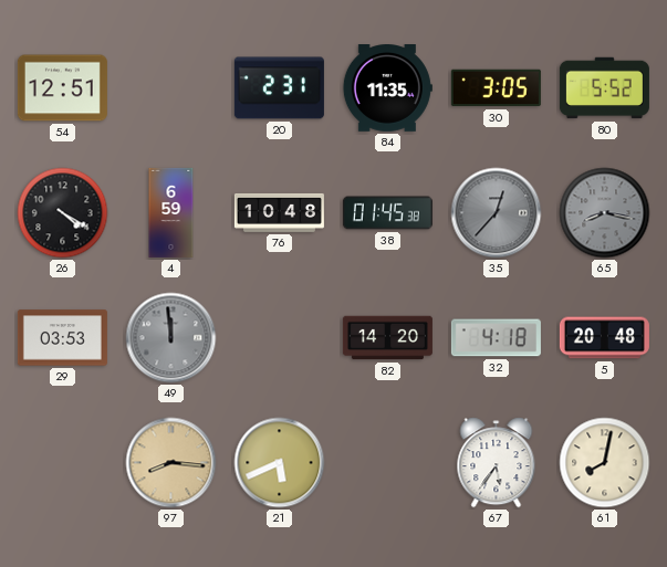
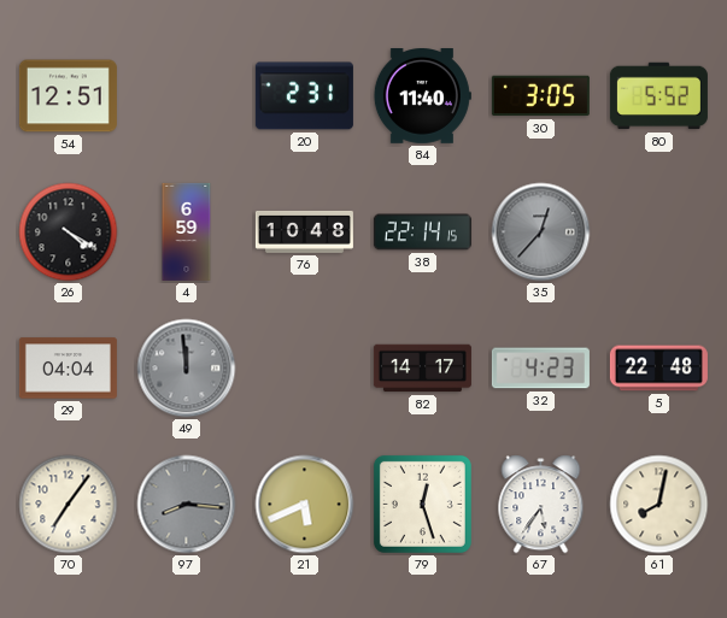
84: 11:35 -> 11:40
38: 01:45 -> 22:14
65: 8:17 -> none
29: 03:53 -> 04:04
82: 14:20 -> 14:17
32: 4:18 -> 4:23
5: 20:48 -> 22:48
70: none -> 7:06
97 dial: champagne -> grey
79: none -> 12:27
